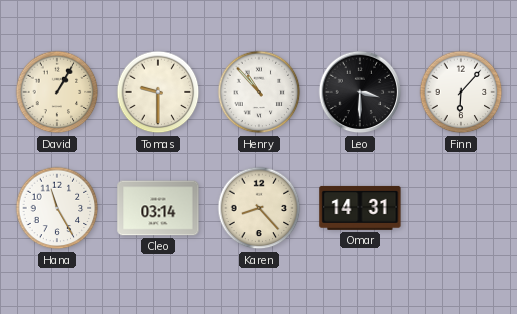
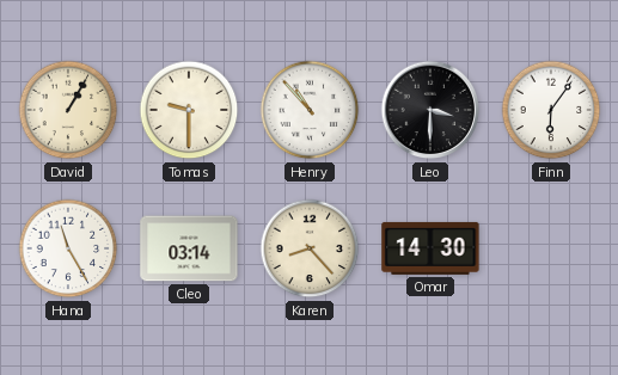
Finn: 6:07 -> 6:06
Omar: 14:31 -> 14:30
